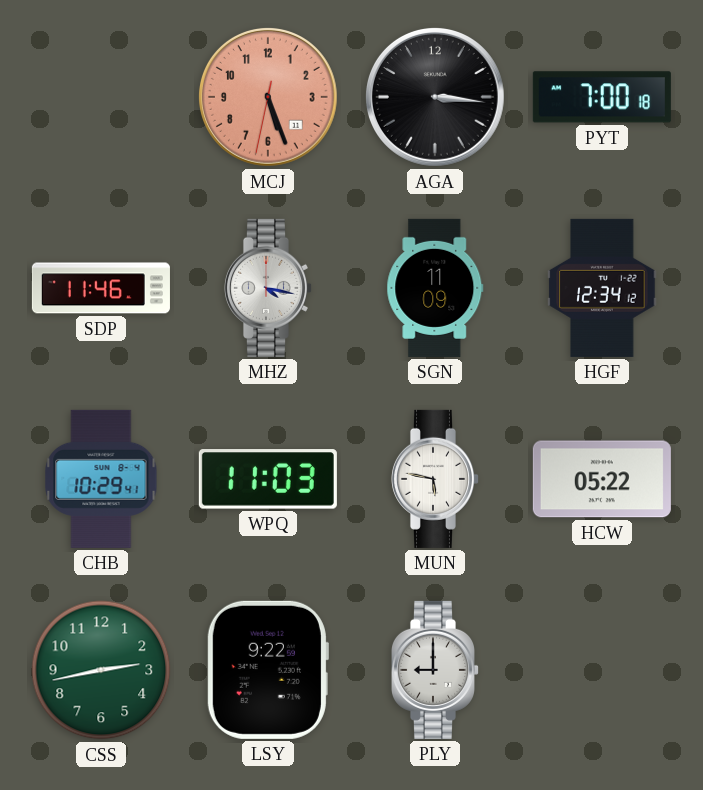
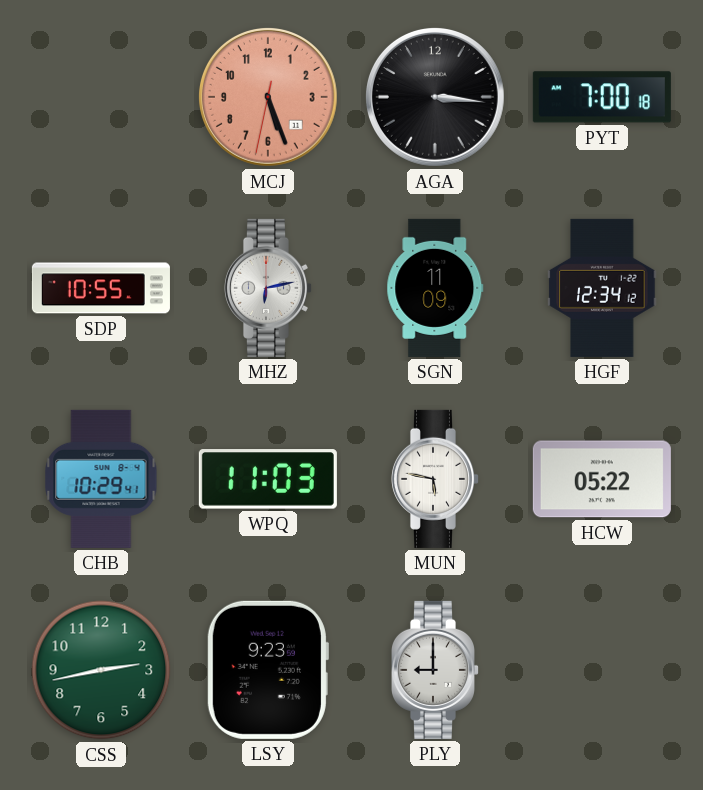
SDP: 11:46 -> 10:55
MHZ: 4:17 -> 6:13
LSY: 9:22 -> 9:23
